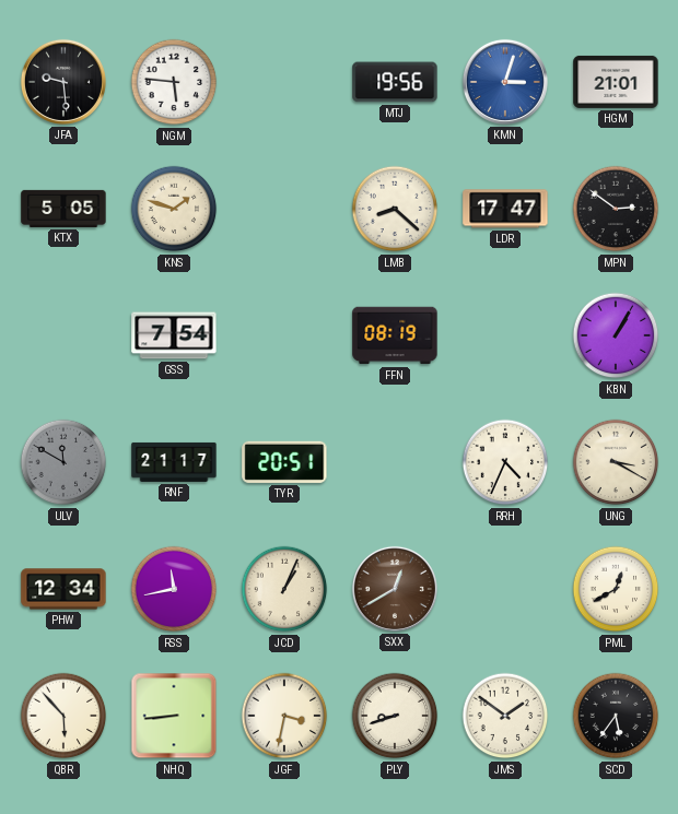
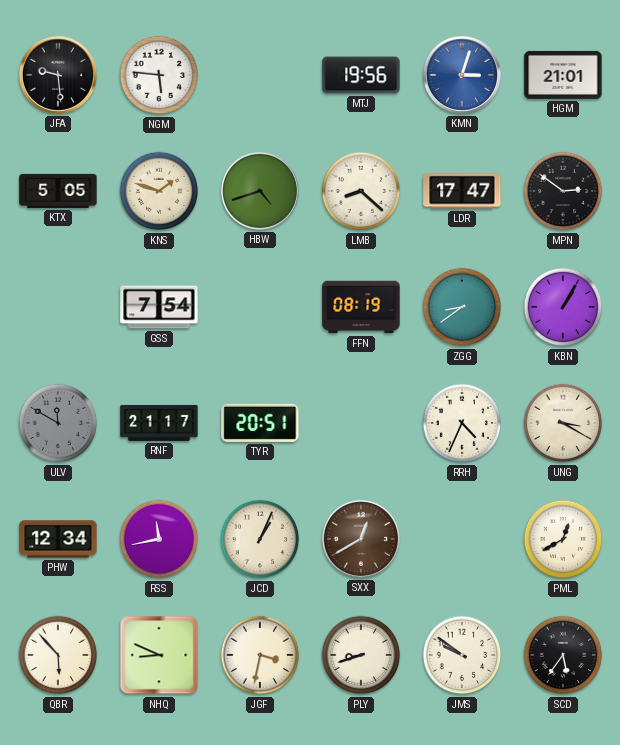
HBW: none -> 4:42
ZGG: none -> 8:39
NHQ: 8:44 -> 8:49
JMS: 1:51 -> 9:51
